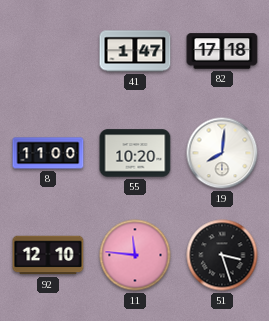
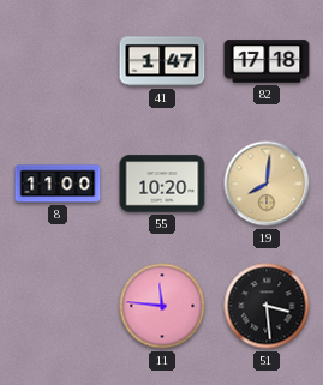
19 dial: white -> champagne
92: 12:10 -> none
51: 3:27 -> 3:29
